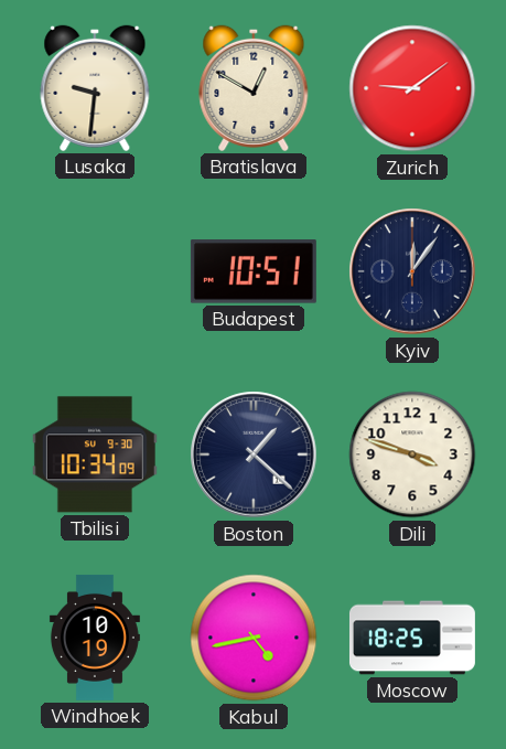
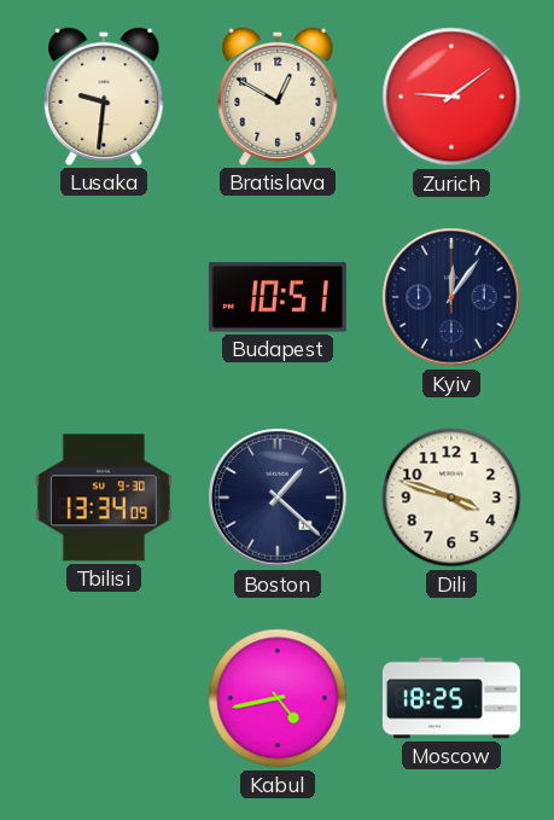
Tbilisi: 10:34 -> 13:34
Windhoek: 10:19 -> none
